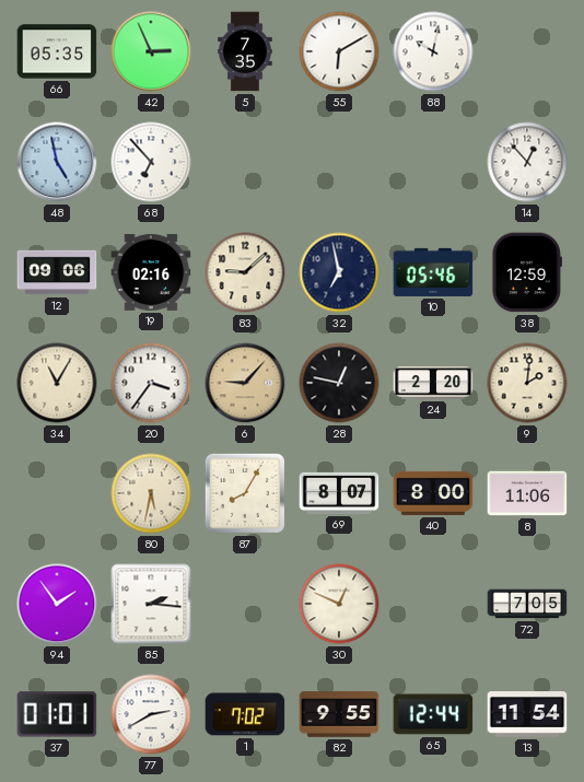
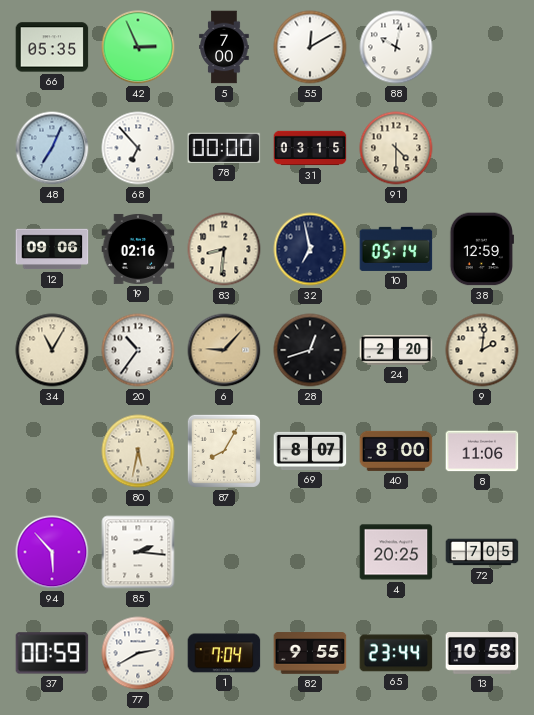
5: 7:35 -> 7:00
55: 6:10 -> 12:10
48: 4:58 -> 7:04
78: none -> 00:00
31: none -> 03:15
91: none -> 4:30
14: 12:53 -> none
83: 9:08 -> 8:31
10: 05:46 -> 05:14
20: 3:36 -> 10:36
28: 12:47 -> 12:42
94: 1:54 -> 5:53
30: 12:49 -> none
4: none -> 20:25
37: 01:01 -> 00:59
1: 7:02 -> 7:04
65: 12:44 -> 23:44
13: 11:54 -> 10:58
